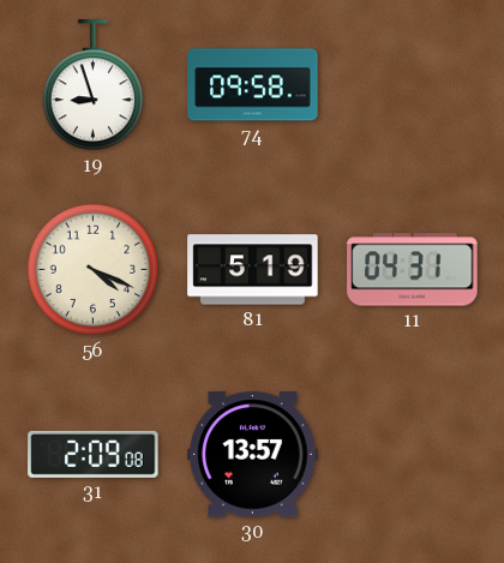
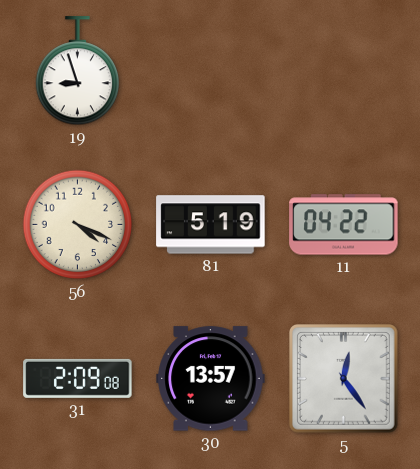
74: 09:58 -> none
11: 04:31 -> 04:22
5: none -> 12:24
